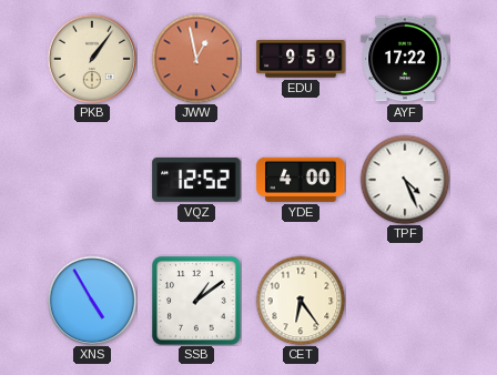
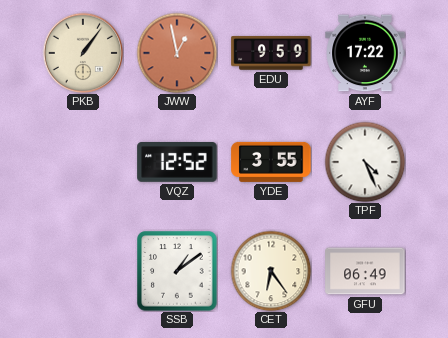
YDE: 4:00 -> 3:55
XNS: 4:55 -> none
GFU: none -> 06:49
